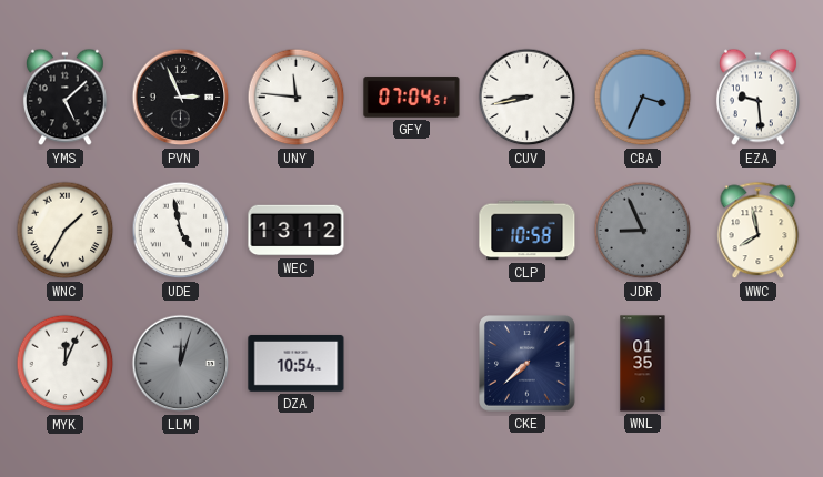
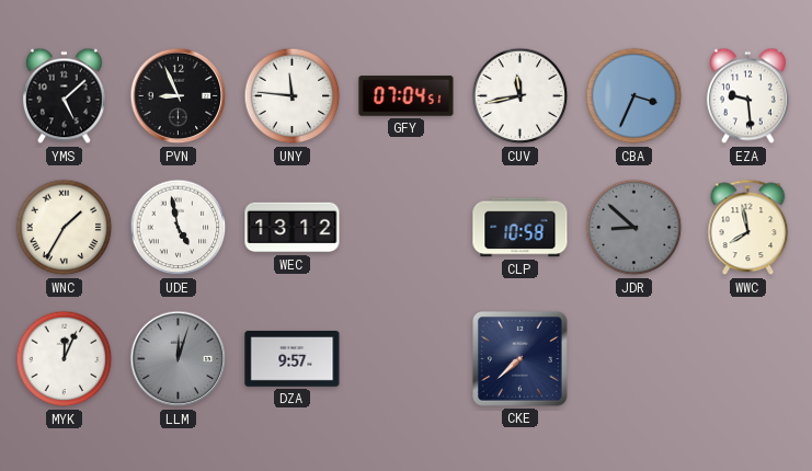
PVN: 2:56 -> 8:56
CUV: 8:43 -> 11:43
JDR: 8:56 -> 8:52
DZA: 10:54 -> 9:57
WNL: 01:35 -> none
